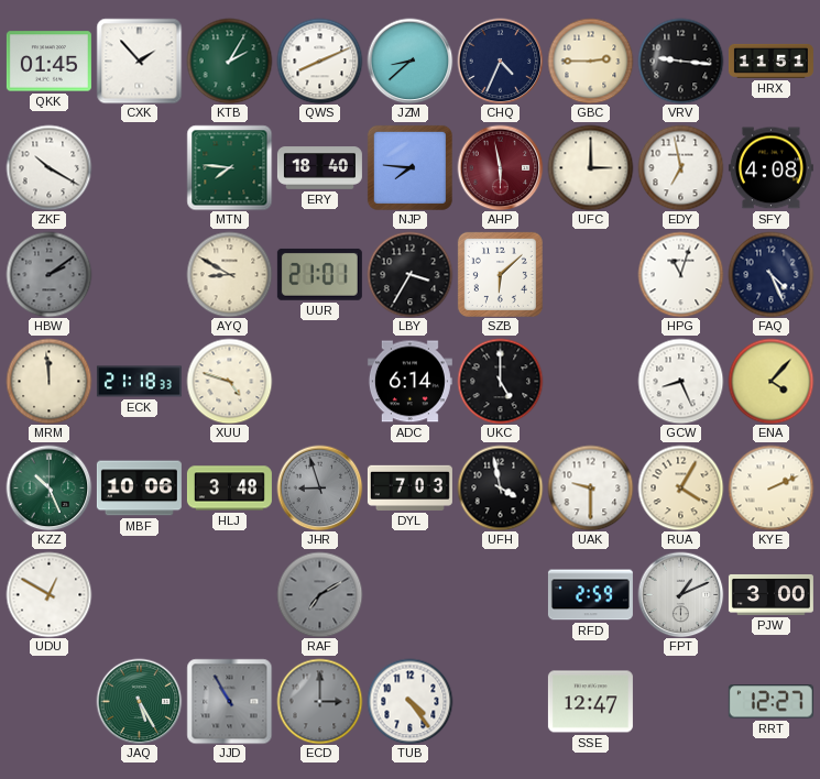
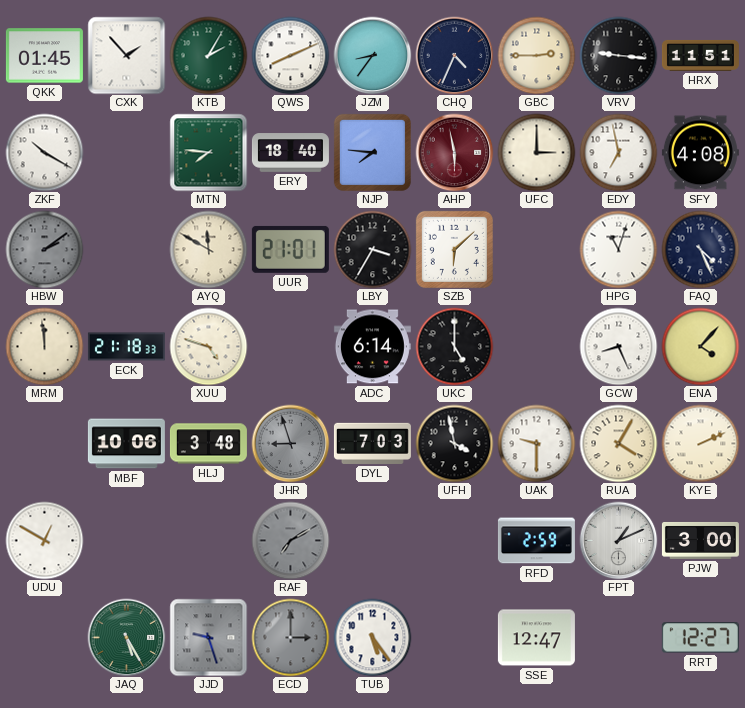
JZM: 8:38 -> 8:36
AYQ: 8:50 -> 11:50
KZZ: 10:26 -> none
JJD: 10:55 -> 9:27
TUB: 4:24 -> 5:24
